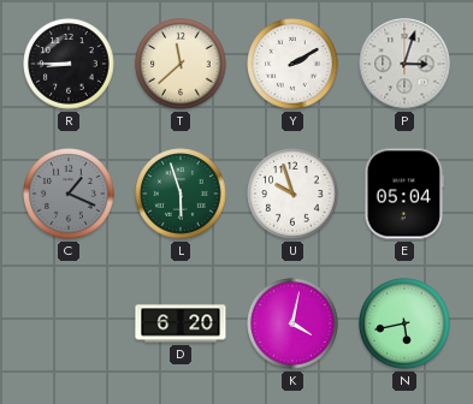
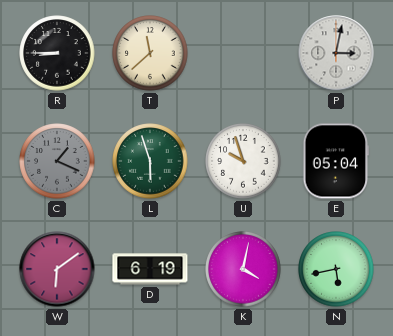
Y: 2:10 -> none
P: 3:03 -> 3:02
W: none -> 6:09
D: 6:20 -> 6:19
